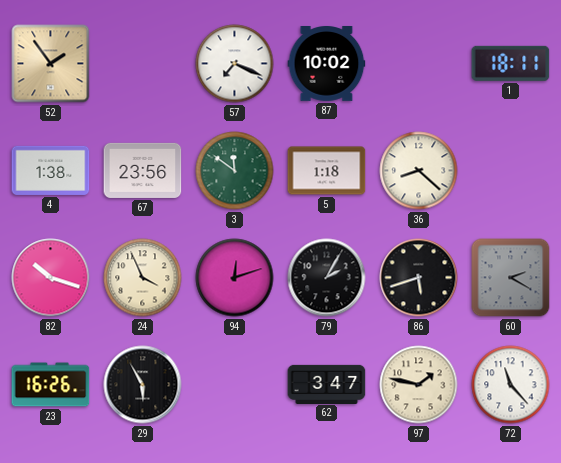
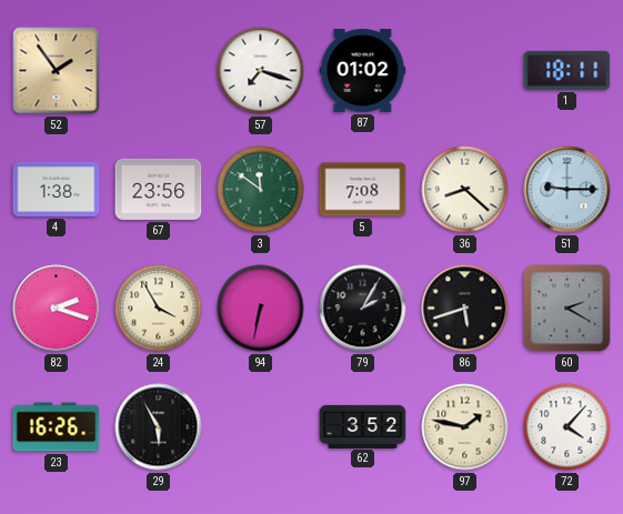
57: 7:19 -> 7:18
87: 10:02 -> 01:02
5: 1:18 -> 7:08
51: none -> 9:15
82: 10:18 -> 2:18
24: 3:56 -> 3:55
94: 12:12 -> 6:32
62: 3:47 -> 3:52
72: 11:23 -> 4:07
